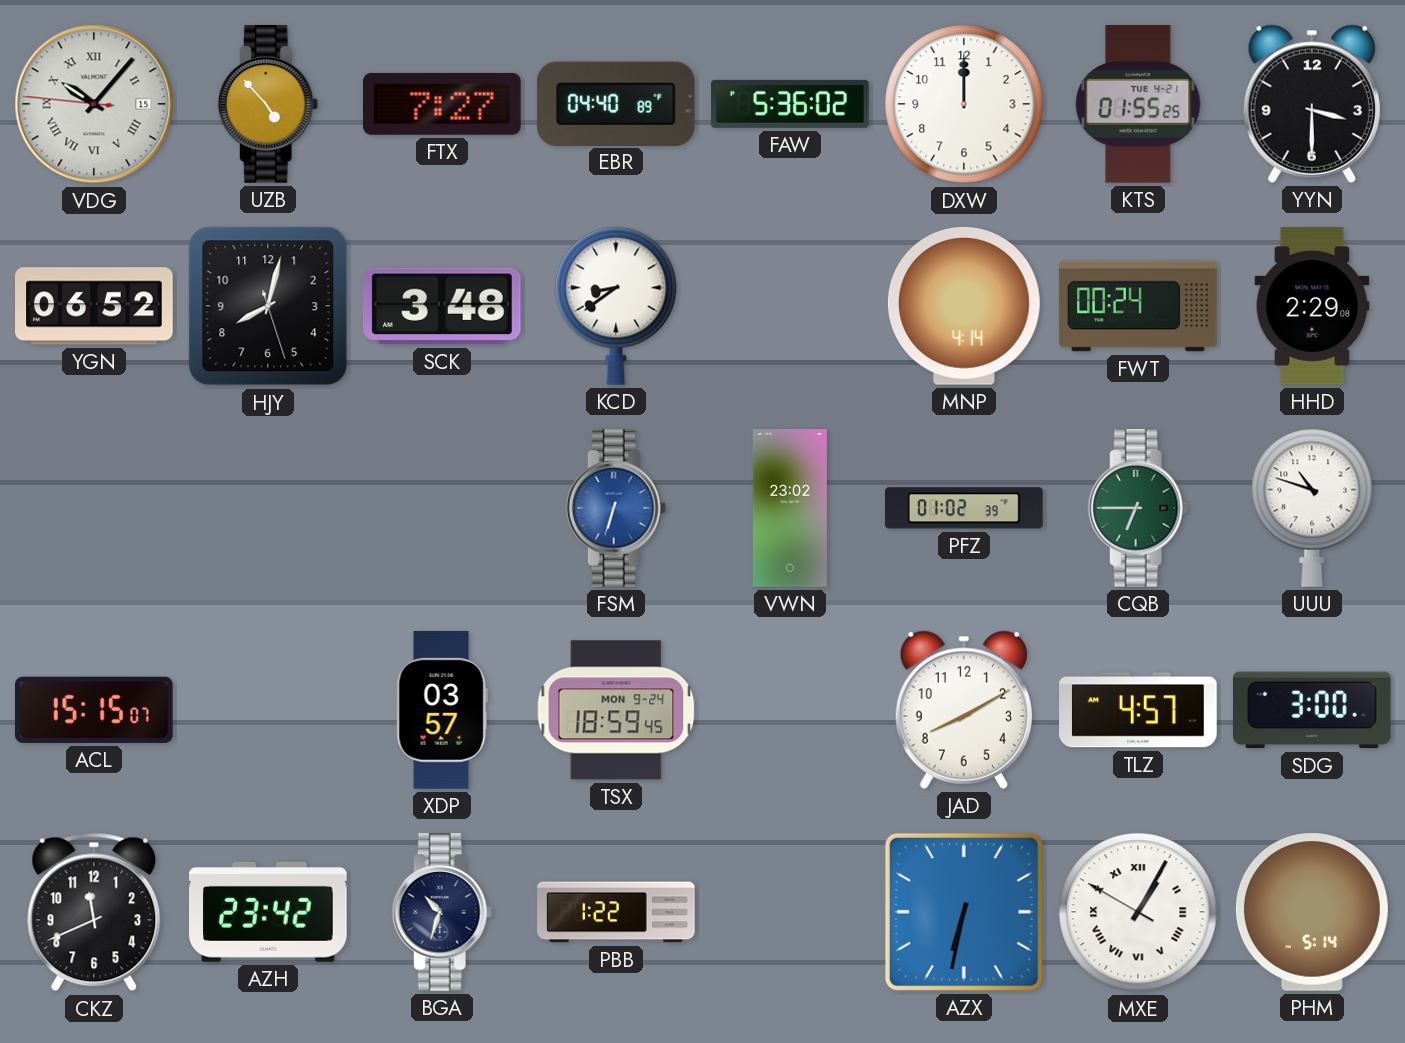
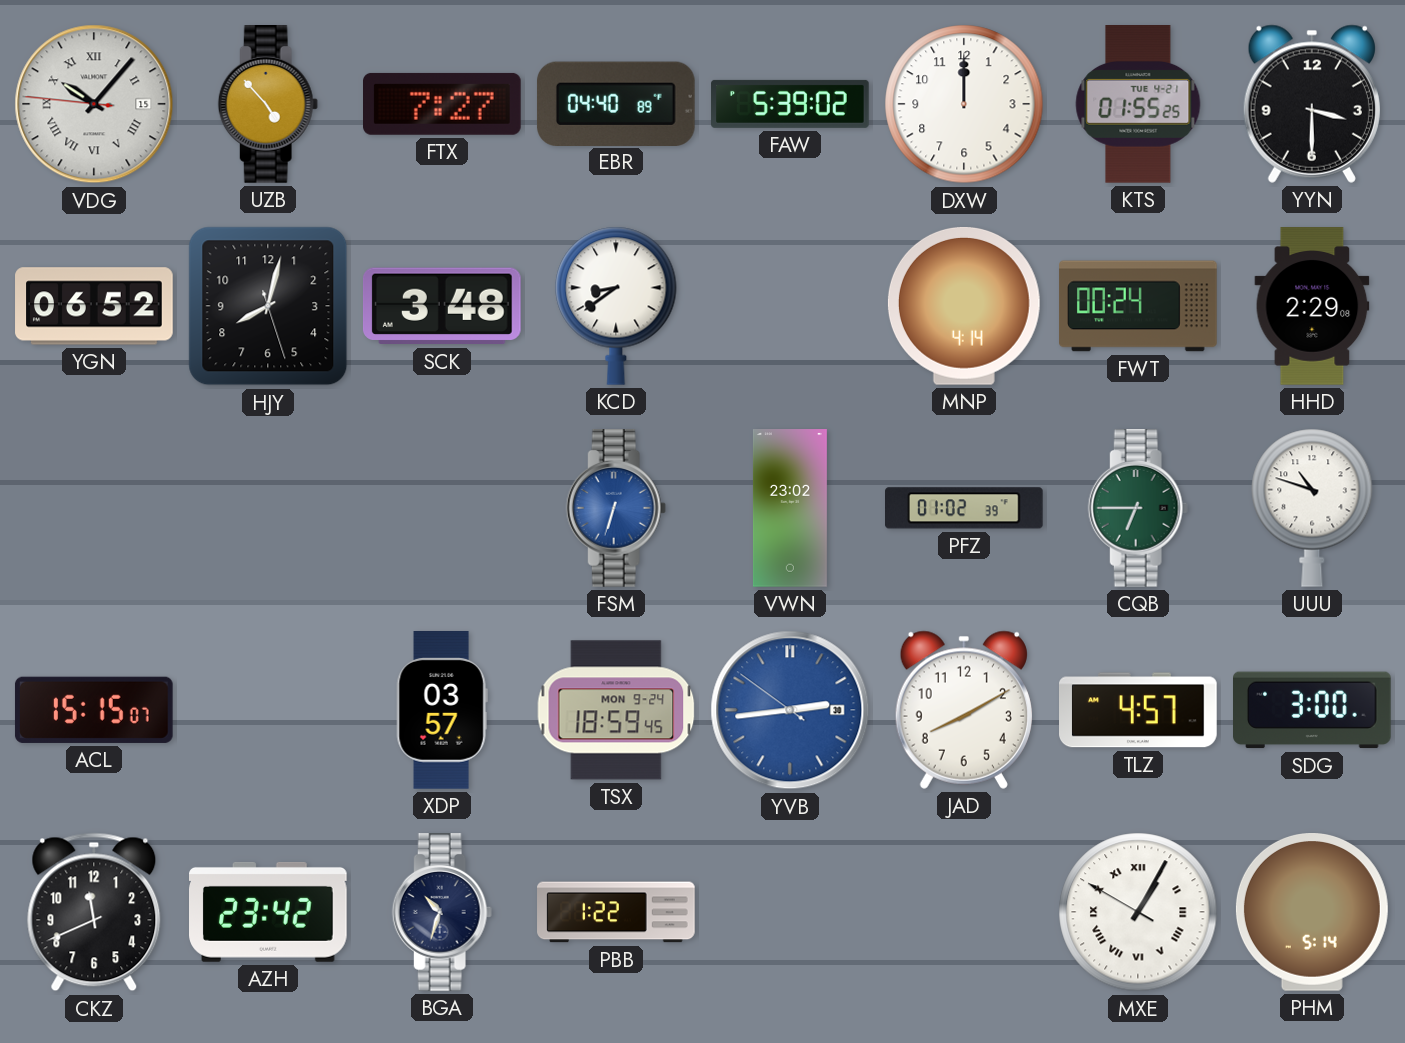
FAW: 5:36 -> 5:39
YVB: none -> 2:43
AZX: 6:32 -> none
